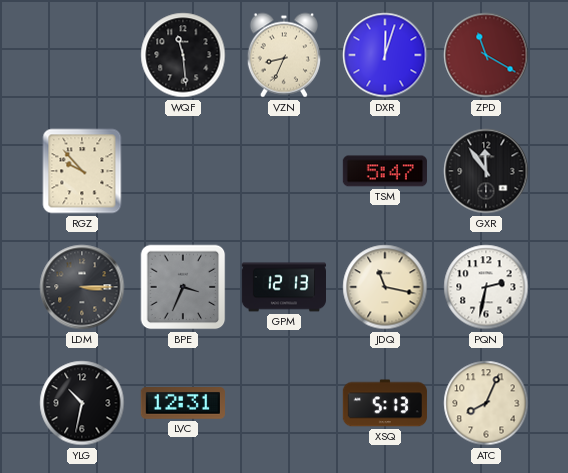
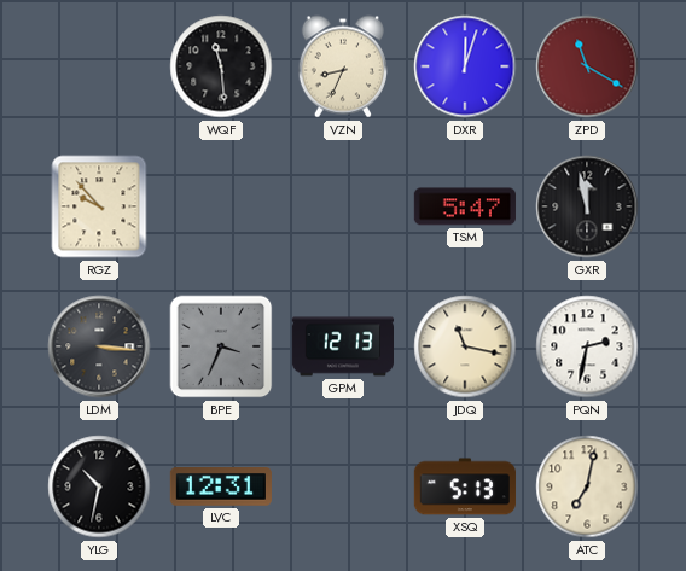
GXR: 11:54 -> 11:58
LDM: 3:15 -> 3:16
ATC: 8:04 -> 7:02
